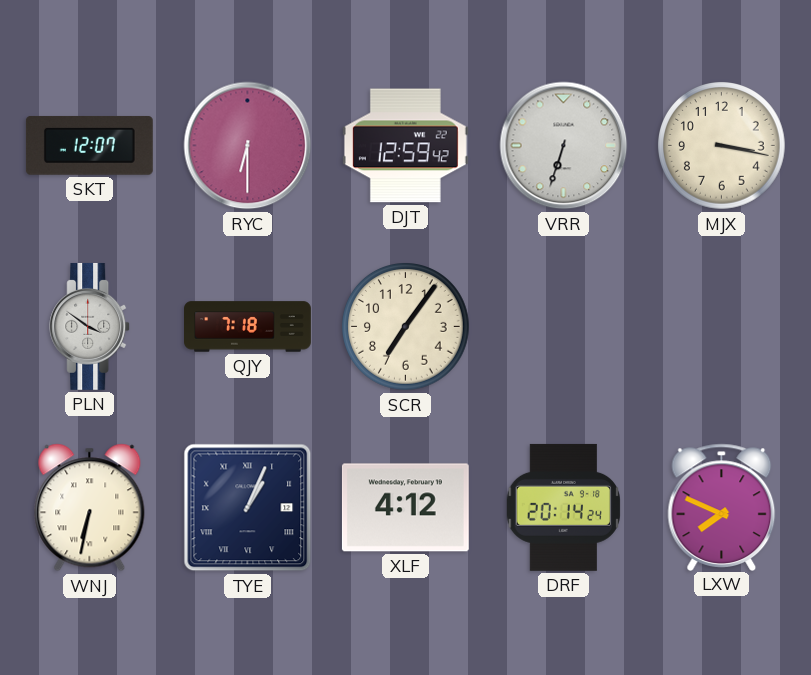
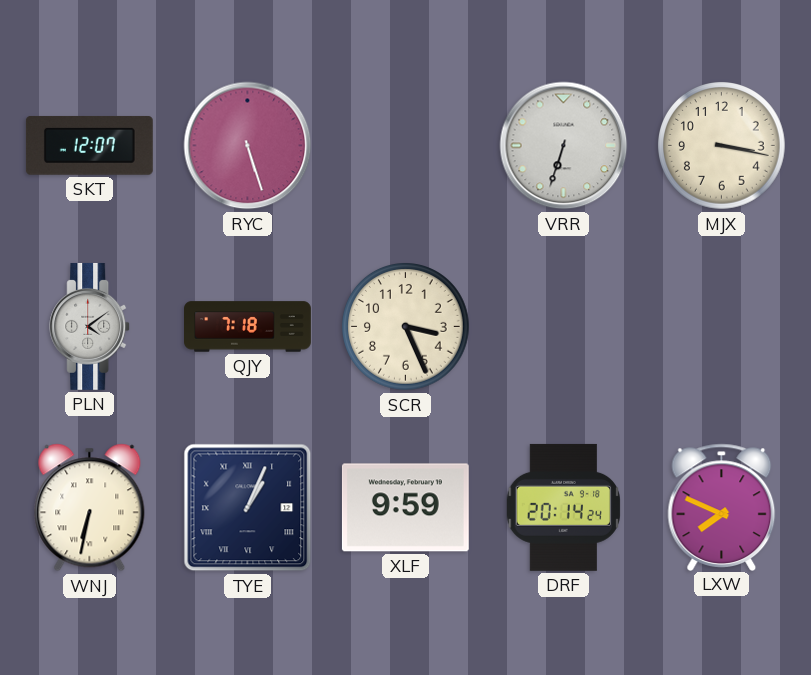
RYC: 6:30 -> 5:27
DJT: 12:59 -> none
PLN: 3:51 -> 4:09
SCR: 7:06 -> 3:26
XLF: 4:12 -> 9:59
